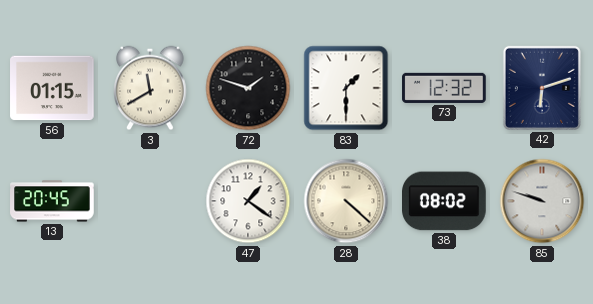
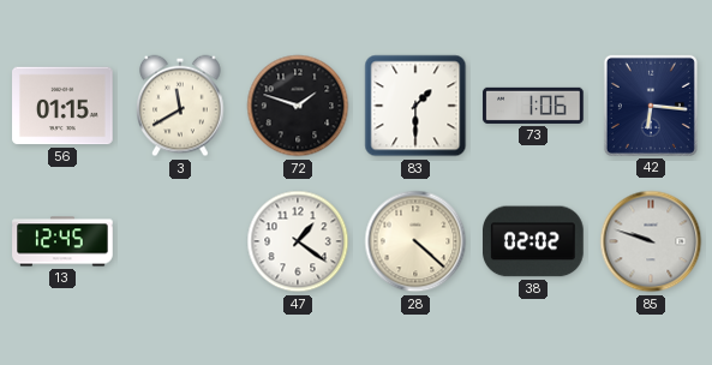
73: 12:32 -> 1:06
42: 6:12 -> 6:16
13: 20:45 -> 12:45
38: 08:02 -> 02:02
